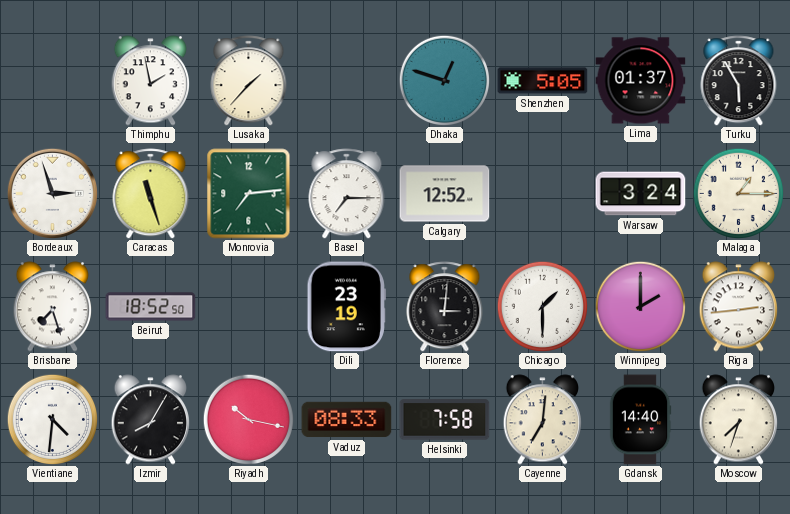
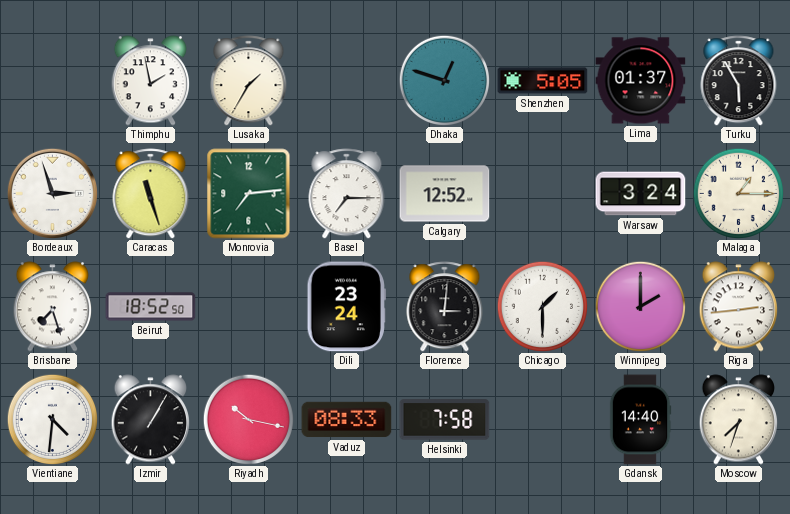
Lusaka: 1:37 -> 1:35
Dili: 23:19 -> 23:24
Izmir: 8:05 -> 1:05
Cayenne: 7:01 -> none
